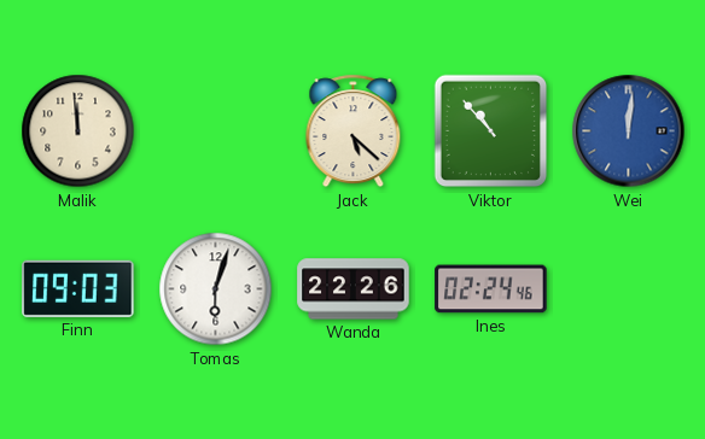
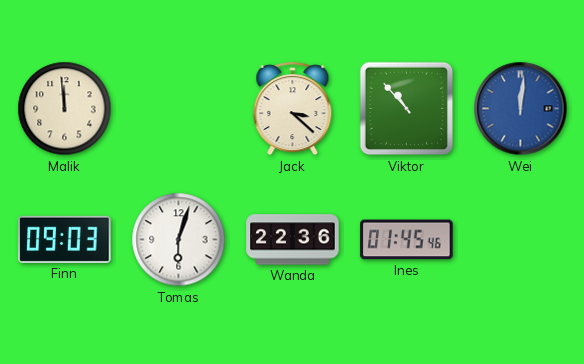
Jack: 5:22 -> 3:22
Wanda: 22:26 -> 22:36
Ines: 02:24 -> 01:45
